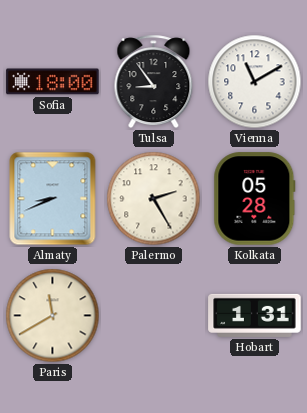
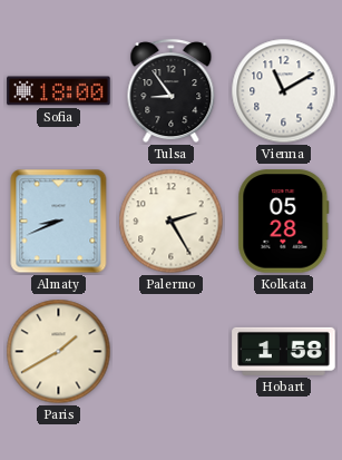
Paris: 11:40 -> 1:40
Hobart: 1:31 -> 1:58
